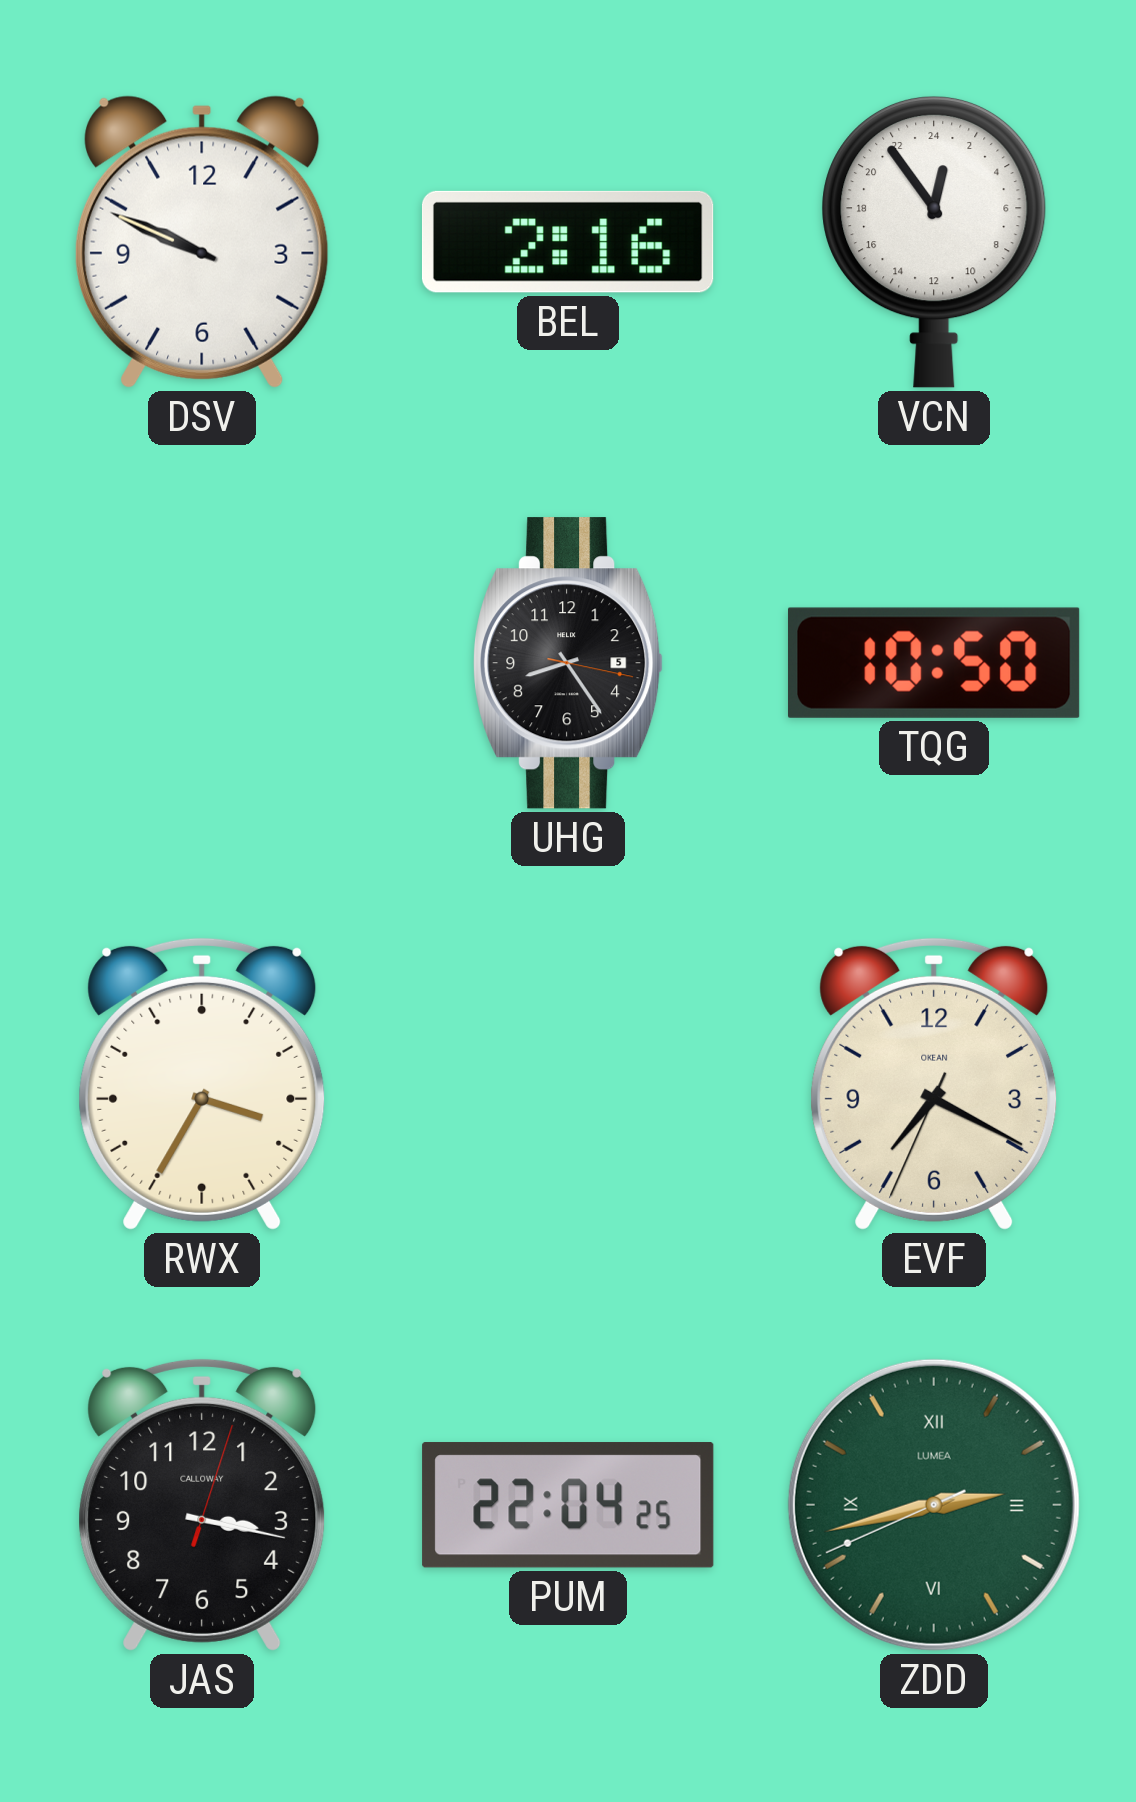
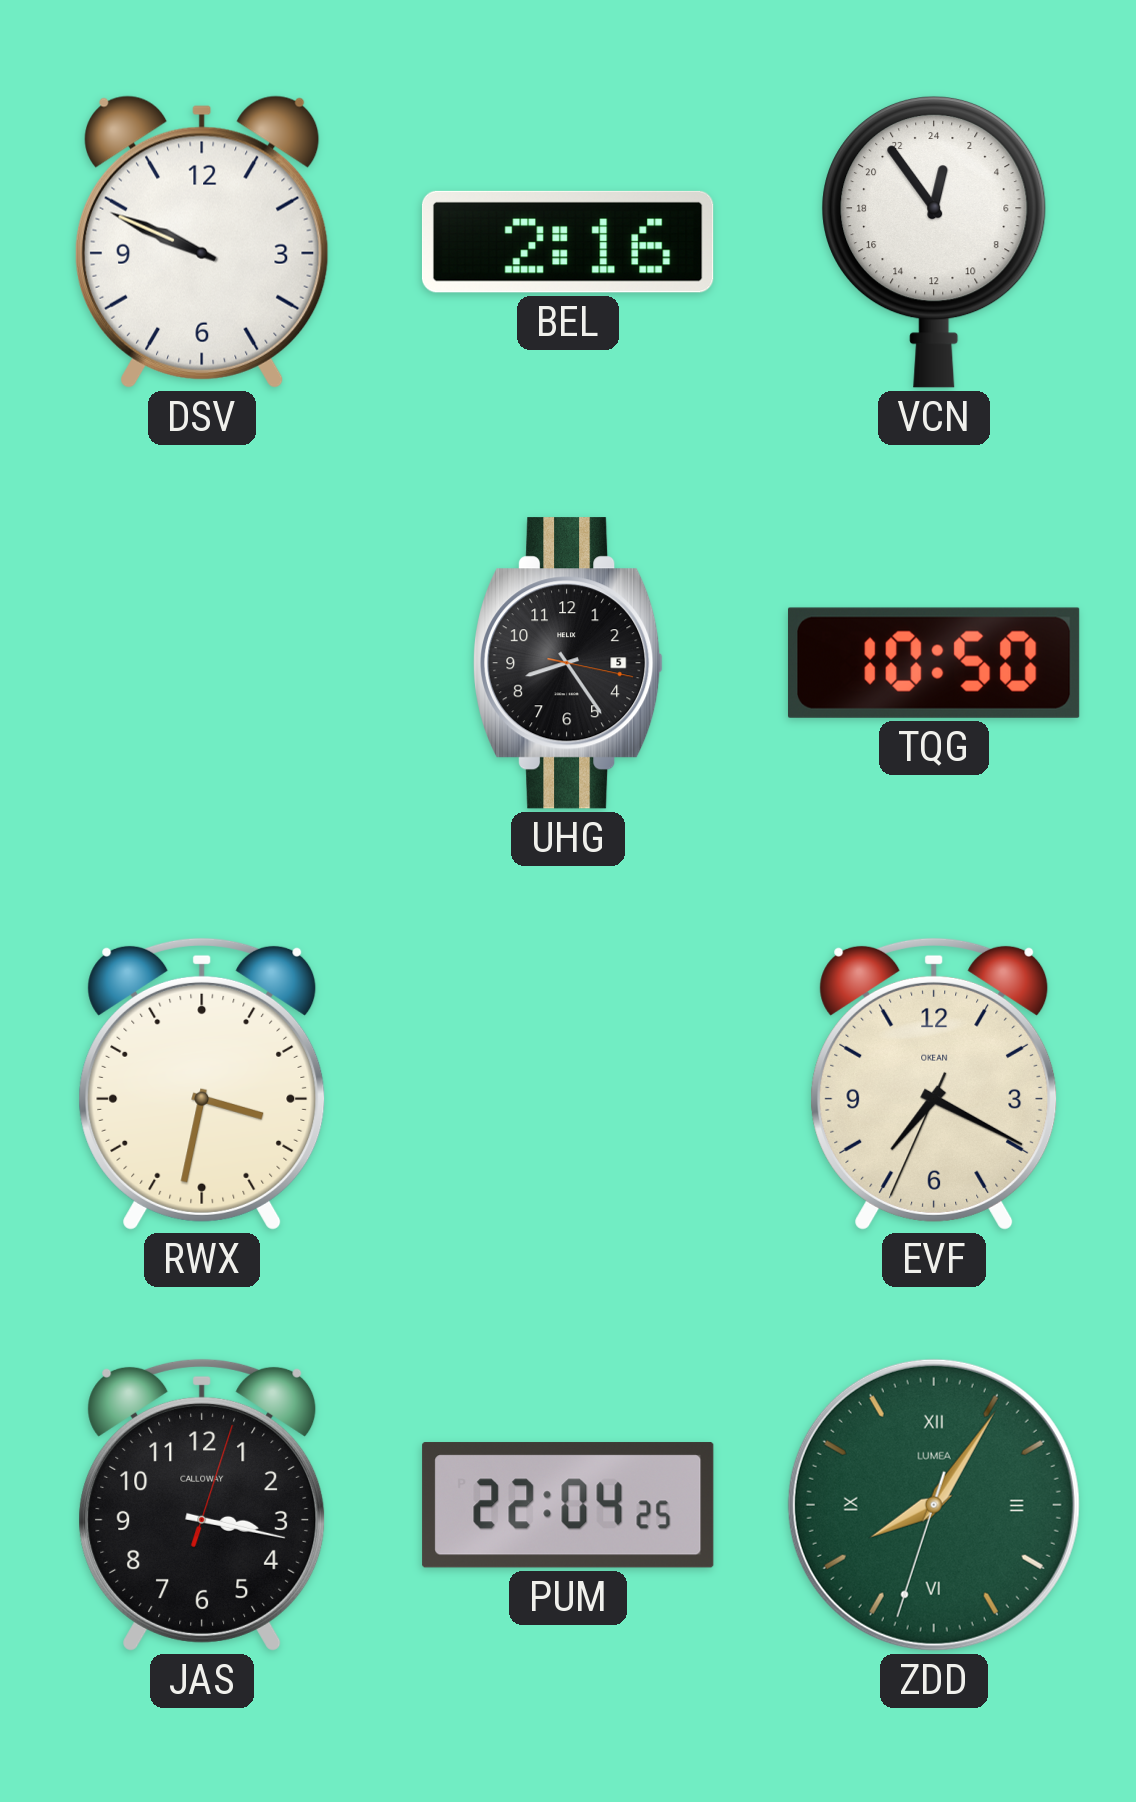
RWX: 3:35 -> 3:32
ZDD: 2:42 -> 8:05
